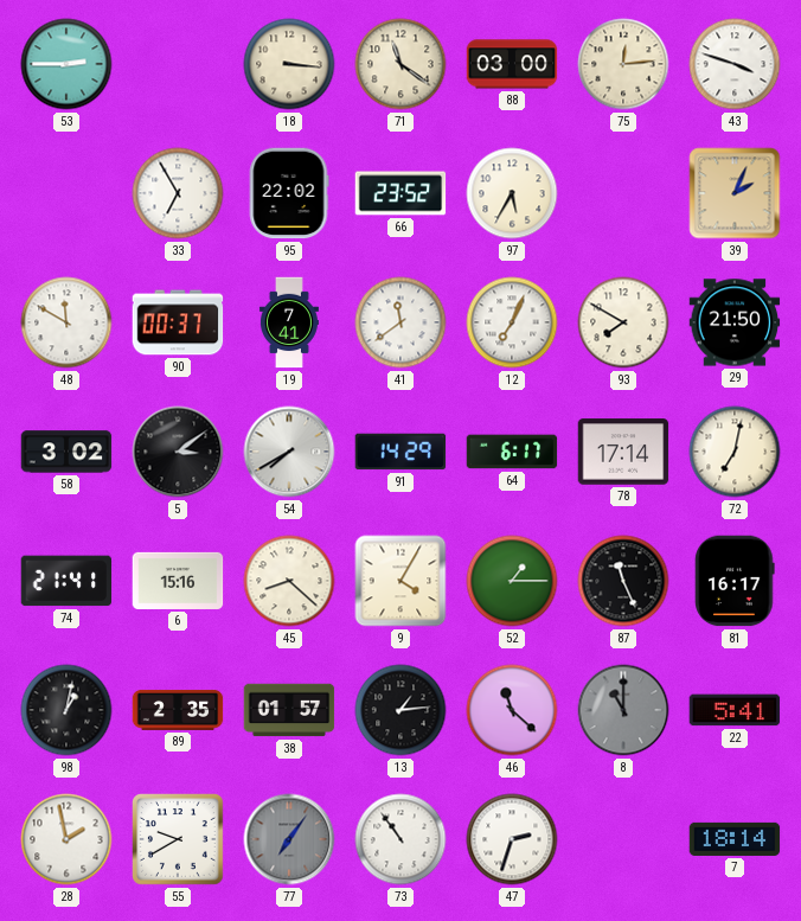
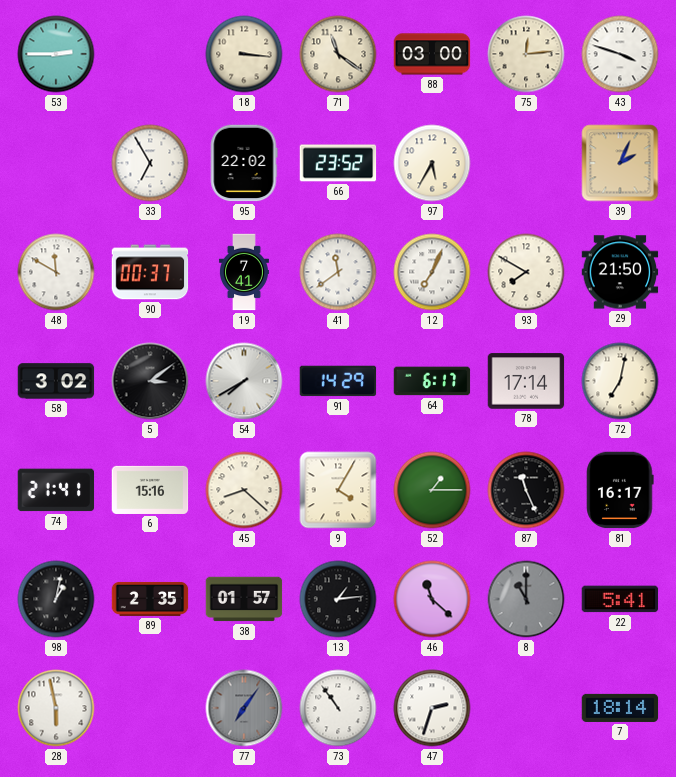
28: 1:58 -> 5:58
55: 9:40 -> none
